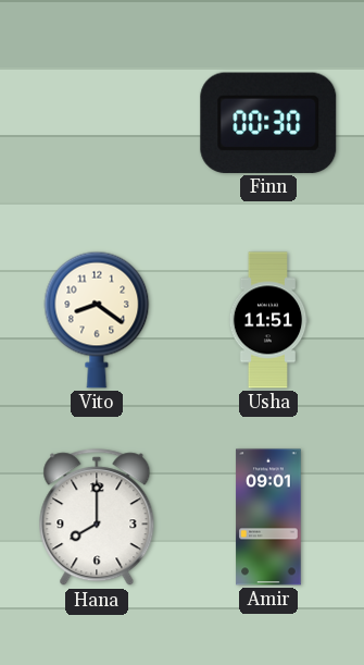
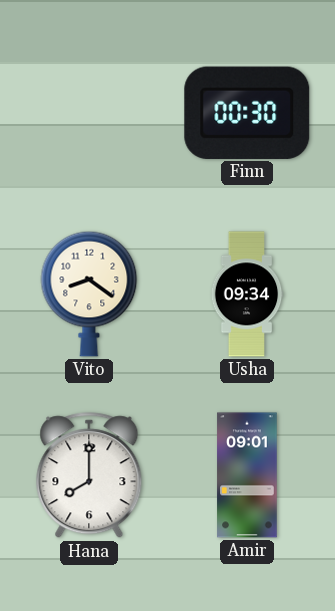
Usha: 11:51 -> 09:34
